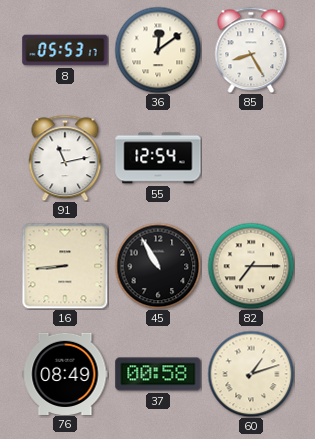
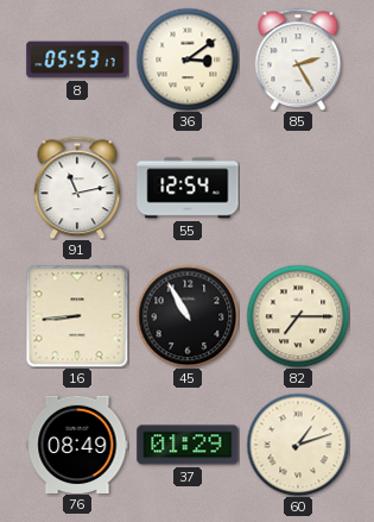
36: 12:09 -> 3:09
85: 8:25 -> 2:25
37: 00:58 -> 01:29
